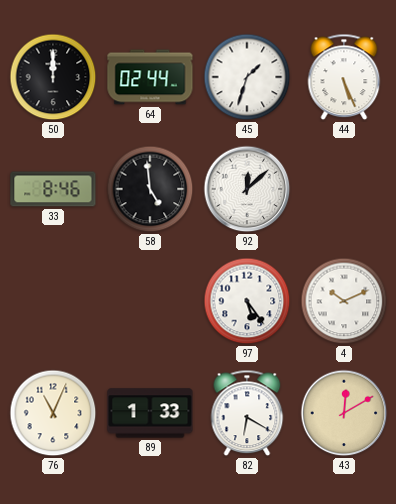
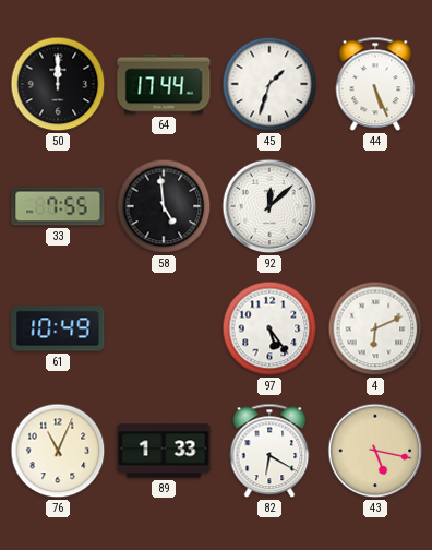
64: 02:44 -> 17:44
33: 8:46 -> 7:55
61: none -> 10:49
4: 10:11 -> 6:11
43: 12:10 -> 5:17
